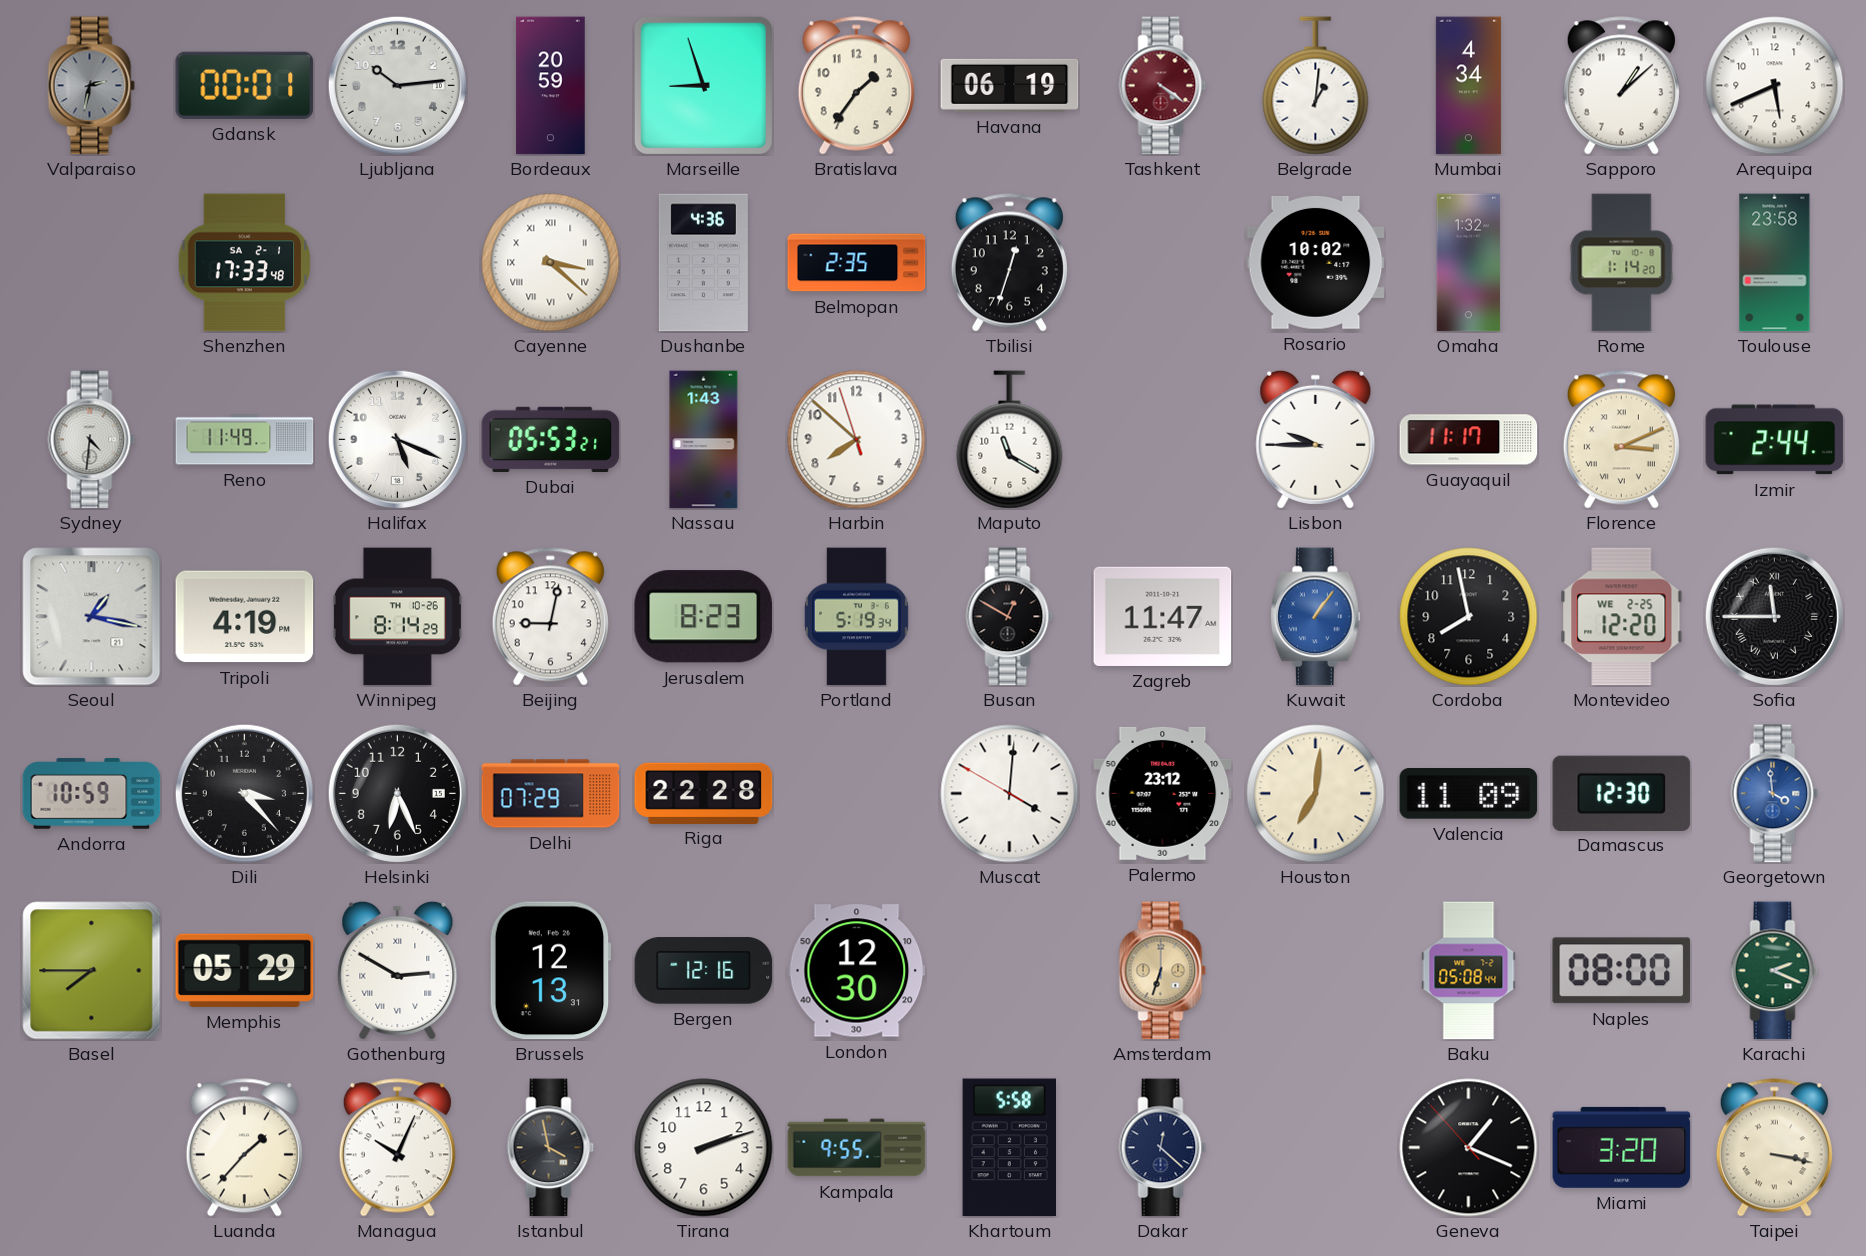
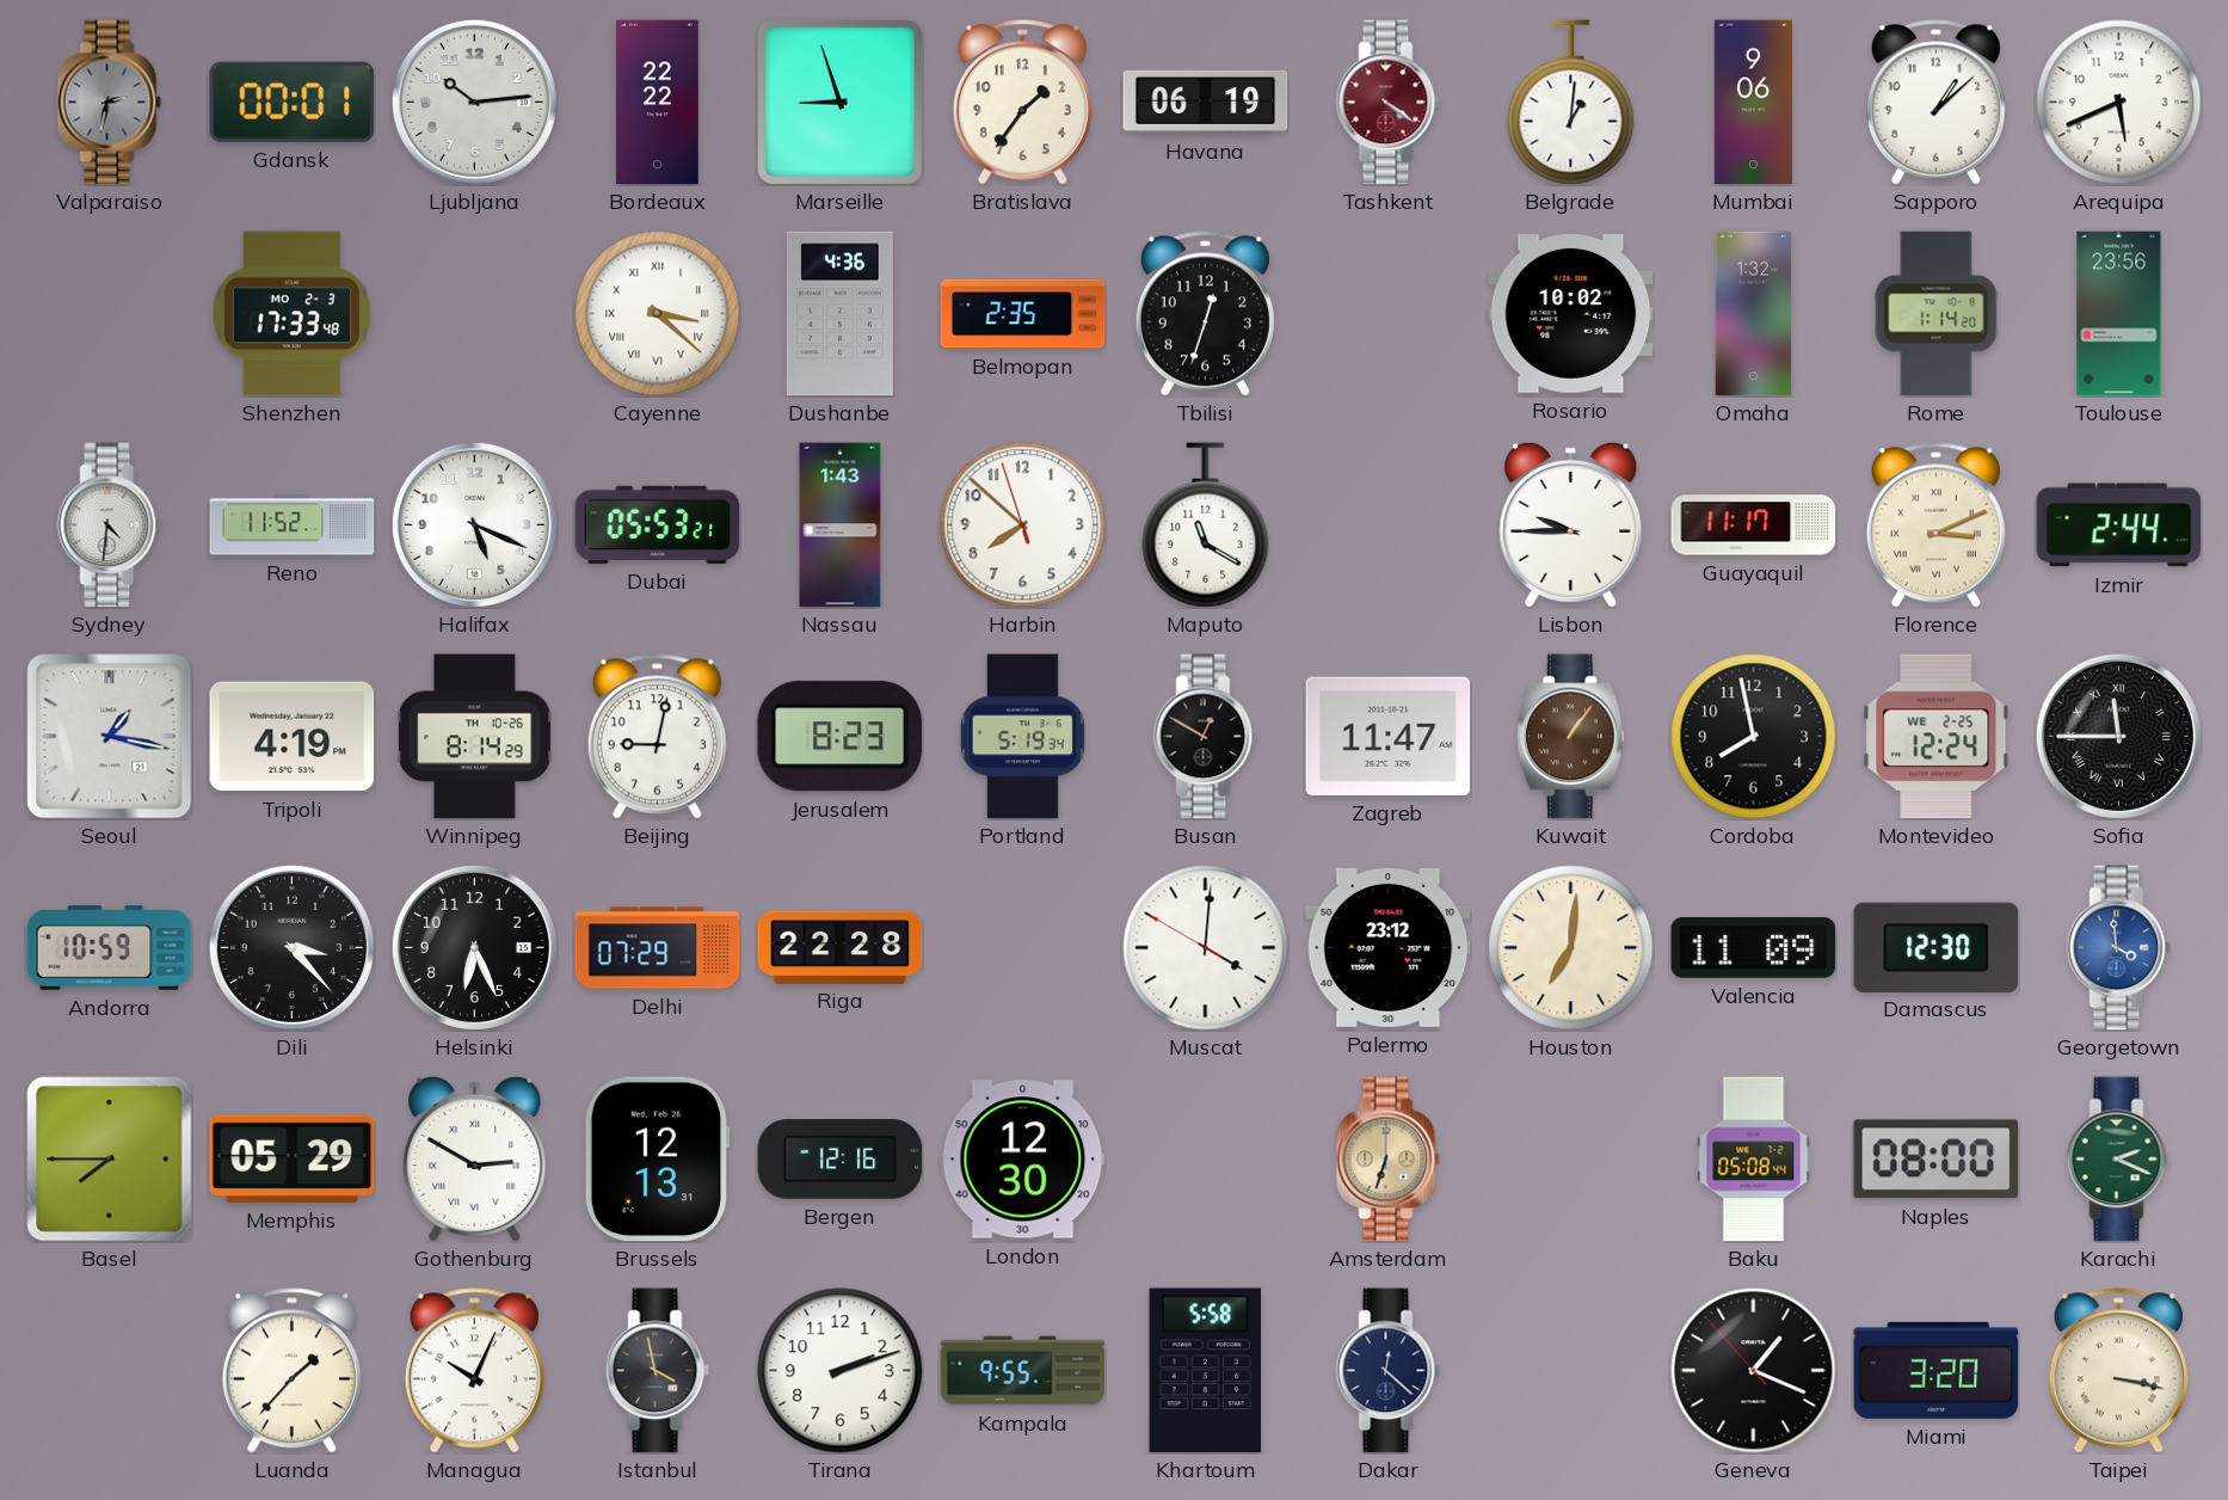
Bordeaux: 20:59 -> 22:22
Mumbai: 4:34 -> 9:06
Shenzhen date: SA 2-1 -> MO 2-3
Toulouse: 23:58 -> 23:56
Reno: 11:49 -> 11:52
Kuwait dial: blue -> brown
Montevideo: 12:20 -> 12:24
